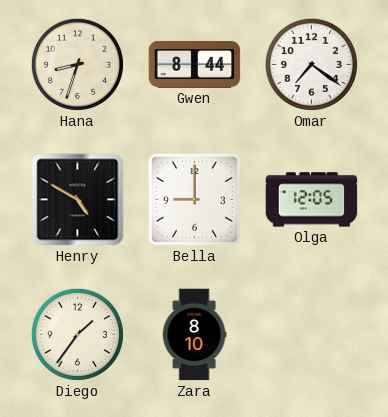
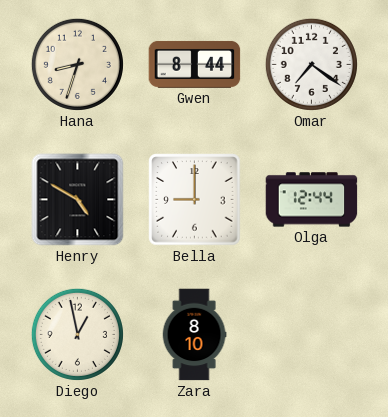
Olga: 12:05 -> 12:44
Diego: 1:36 -> 12:58
